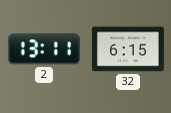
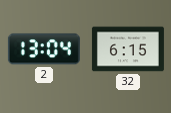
2: 13:11 -> 13:04
